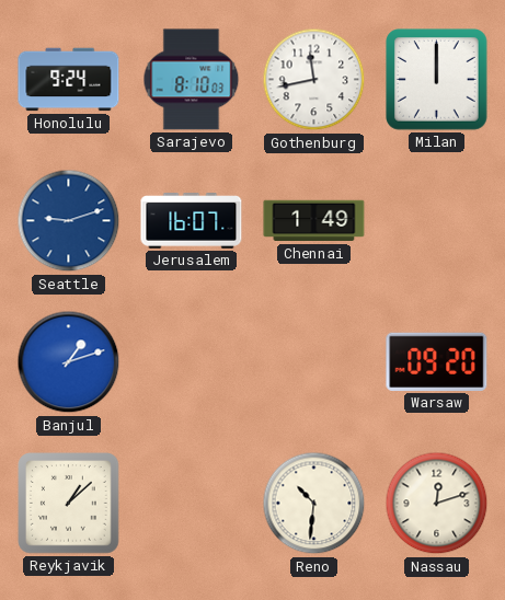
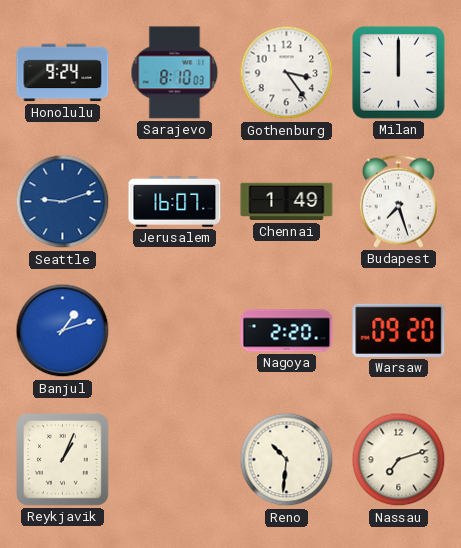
Gothenburg: 11:43 -> 3:24
Budapest: none -> 7:27
Nagoya: none -> 2:20
Reykjavik: 1:08 -> 1:04
Nassau: 12:12 -> 7:12
